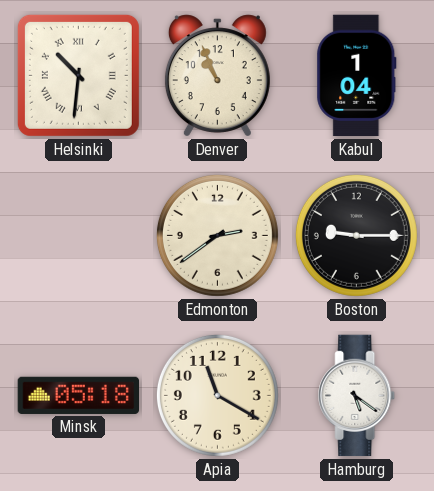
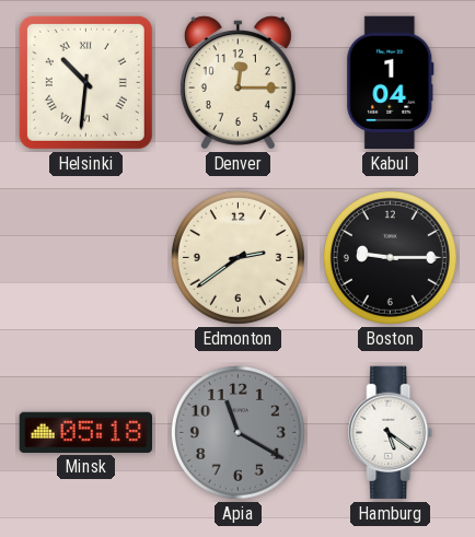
Denver: 10:56 -> 12:15
Apia dial: cream -> grey
